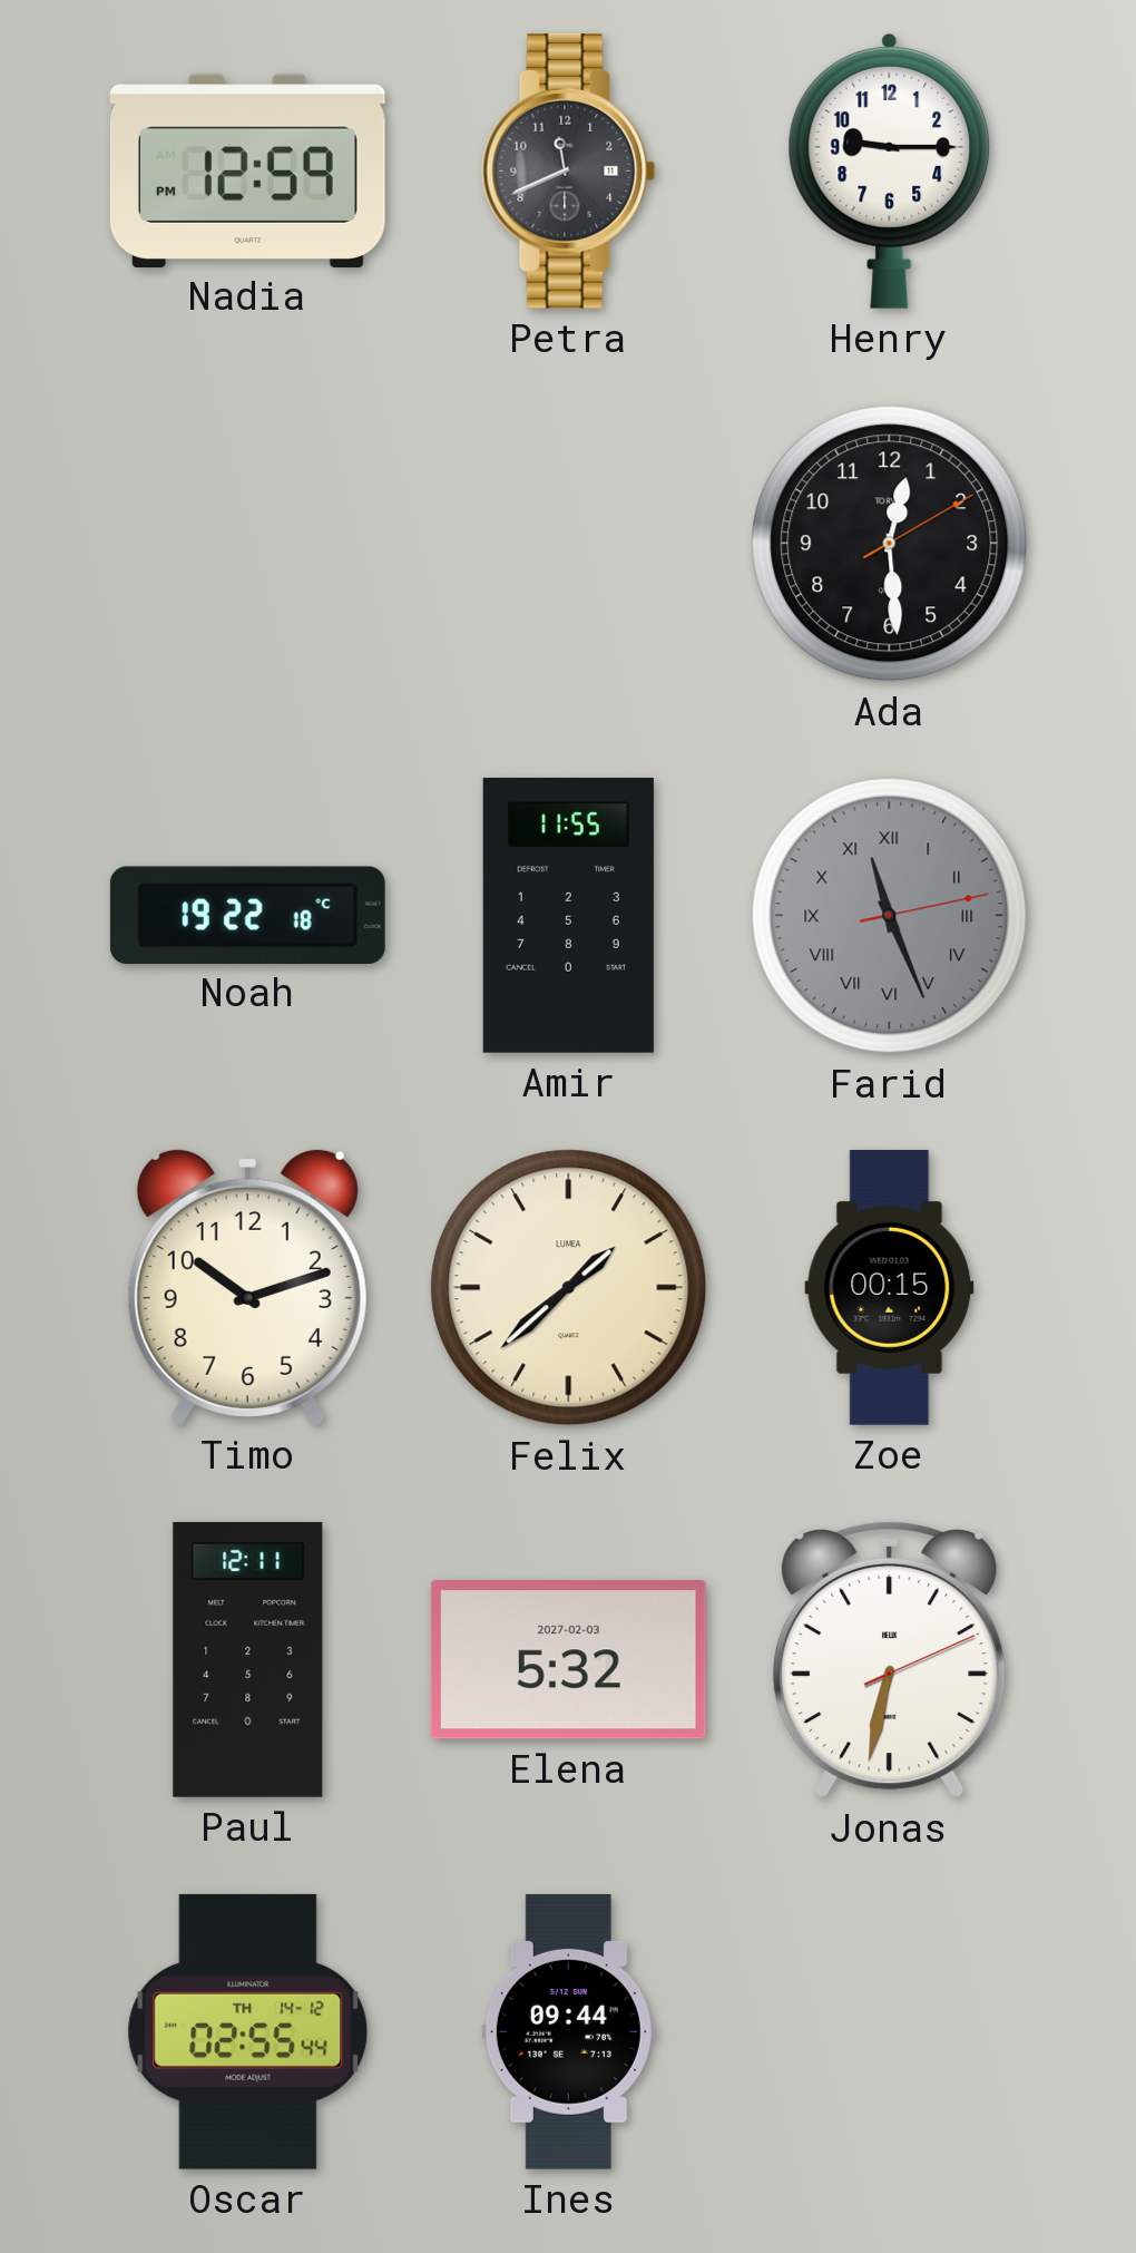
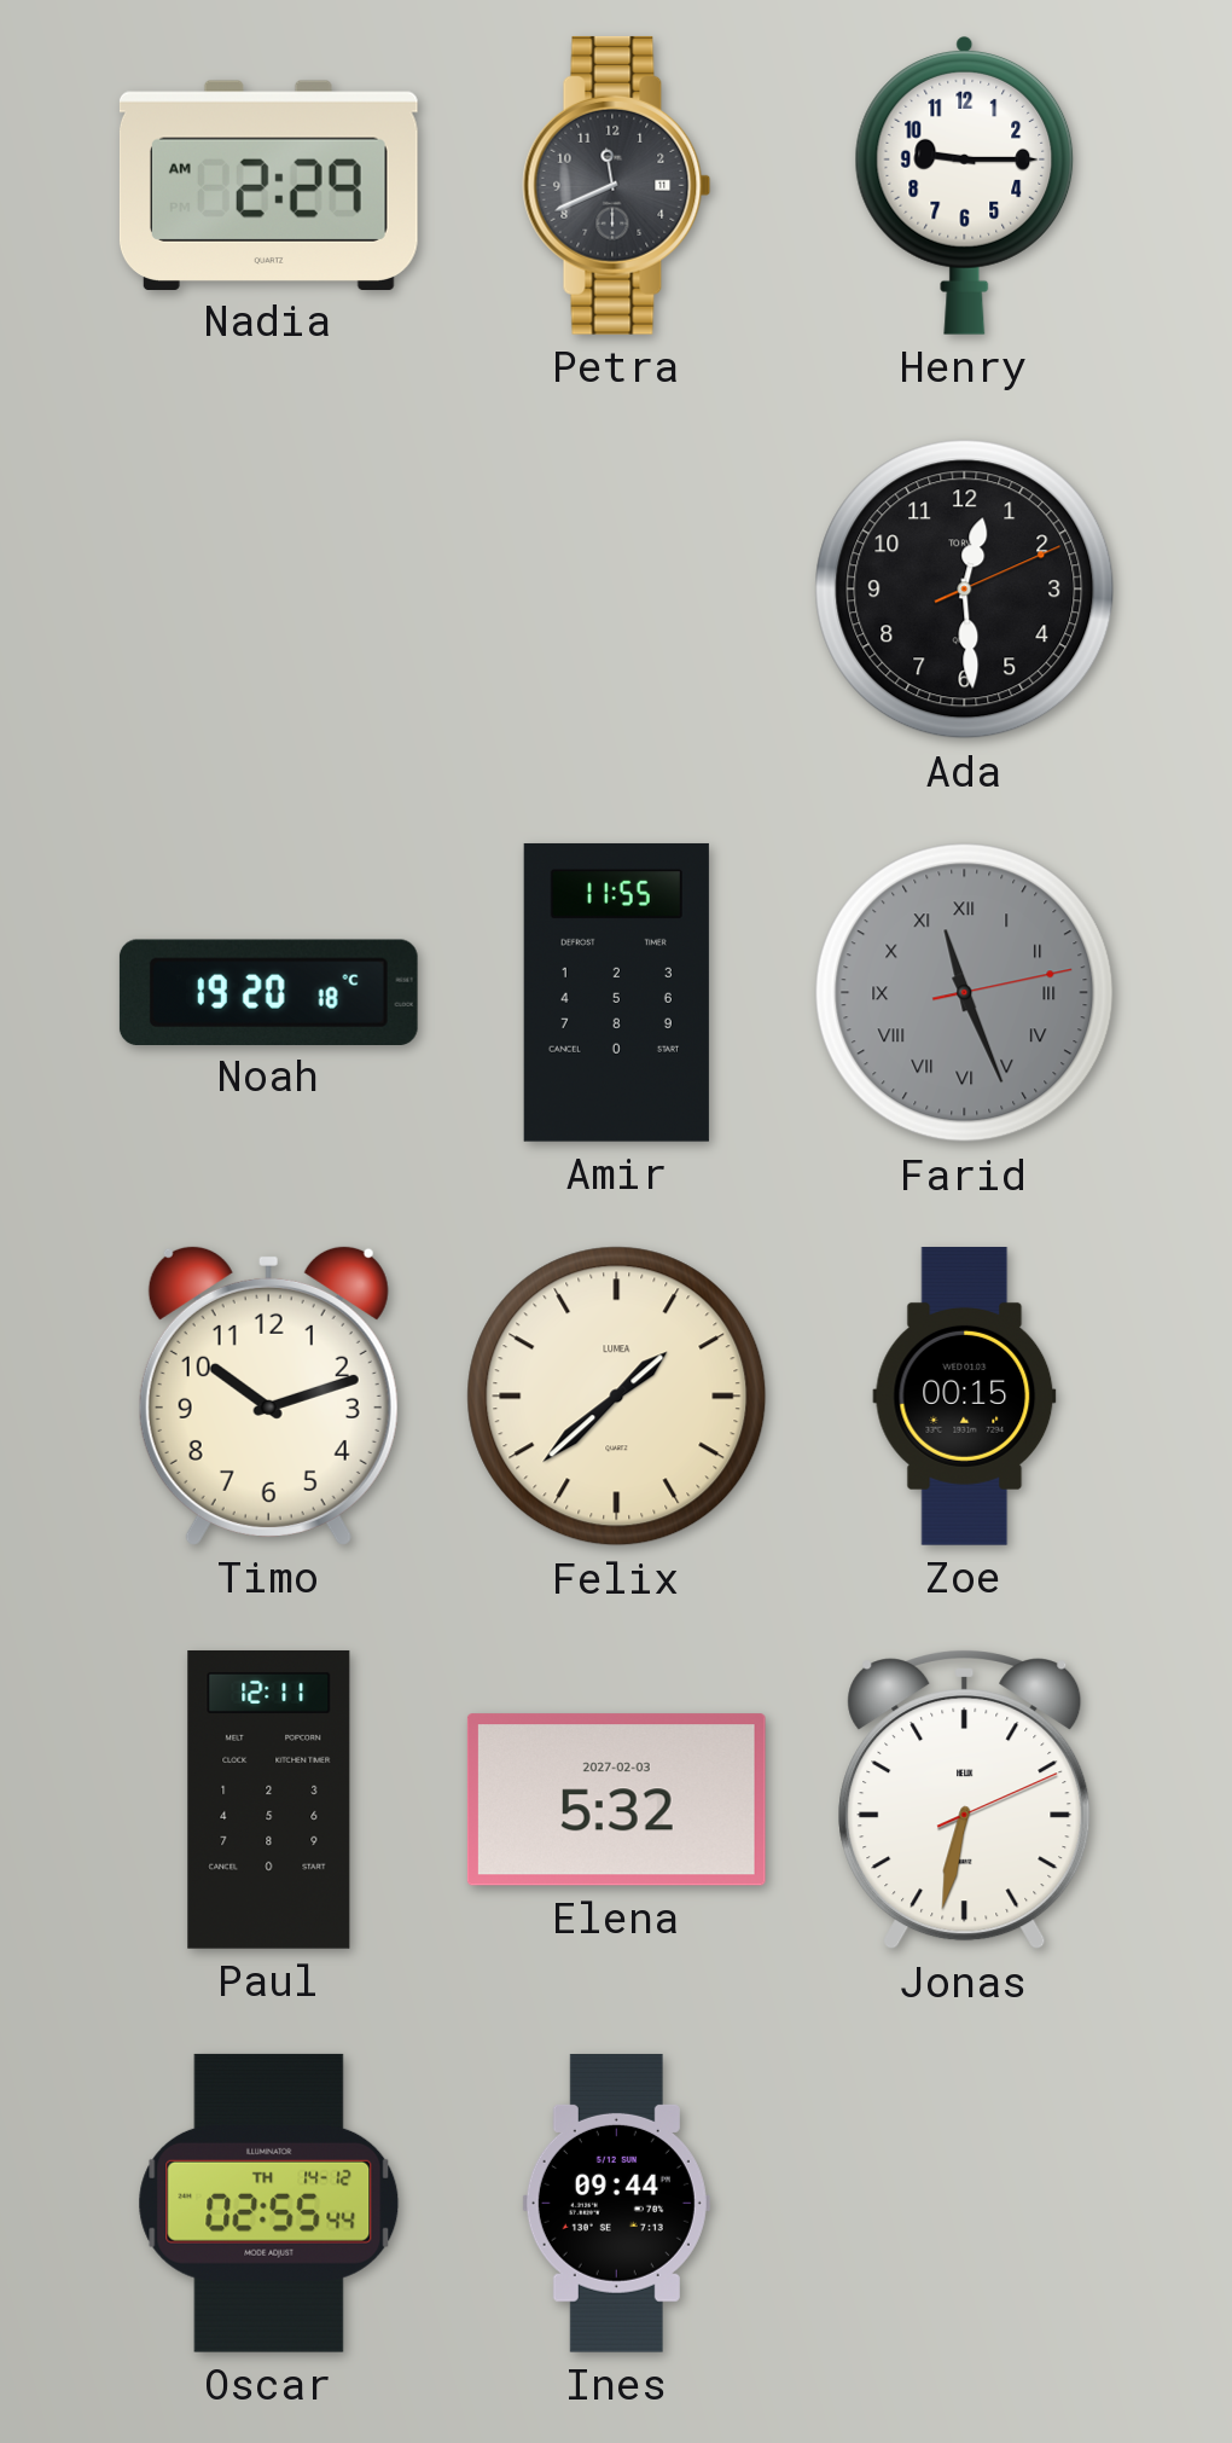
Nadia: 12:59 -> 2:29
Ada: 12:29:10 -> 12:29:11
Noah: 19:22 -> 19:20
